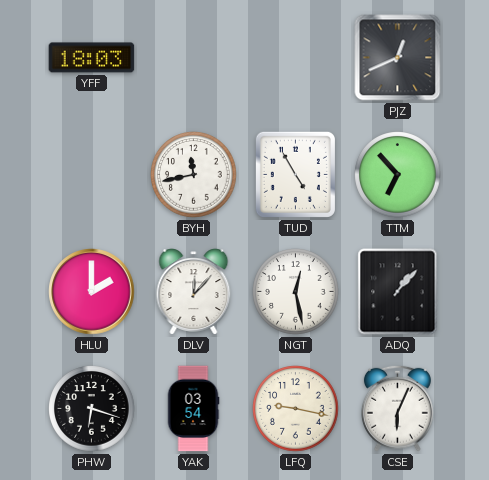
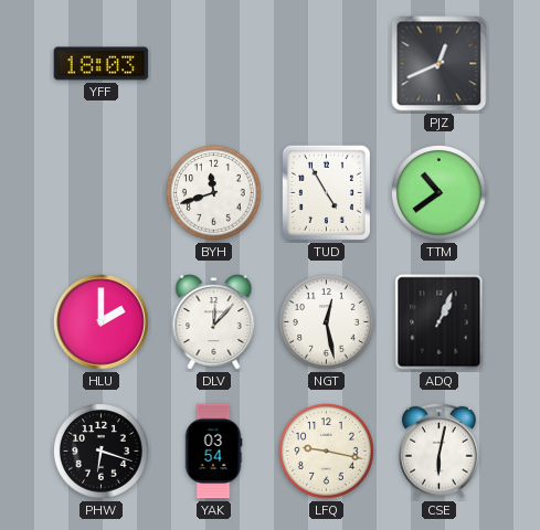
BYH: 11:43 -> 11:42
TTM: 6:53 -> 10:39
ADQ: 1:07 -> 1:04
CSE: 6:04 -> 6:02
